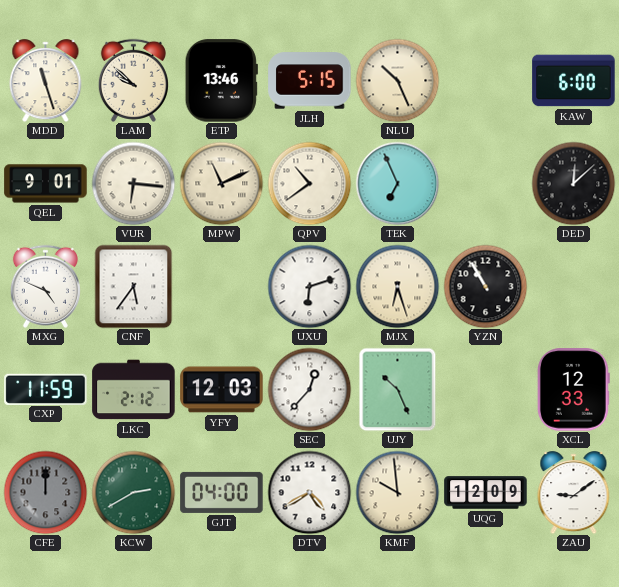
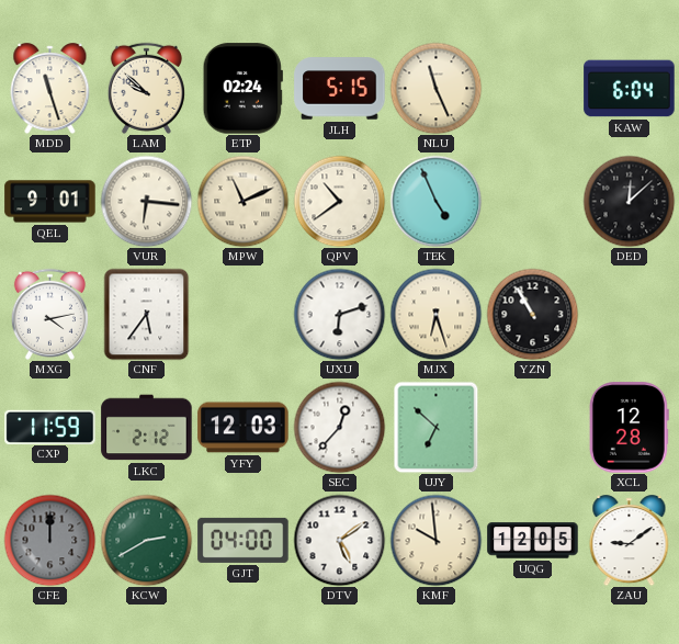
ETP: 13:46 -> 02:24
NLU: 10:26 -> 11:26
KAW: 6:00 -> 6:04
TEK: 6:56 -> 4:56
MXG: 4:49 -> 4:13
UJY: 10:26 -> 6:52
XCL: 12:33 -> 12:28
DTV: 4:40 -> 5:09
UQG: 12:09 -> 12:05
